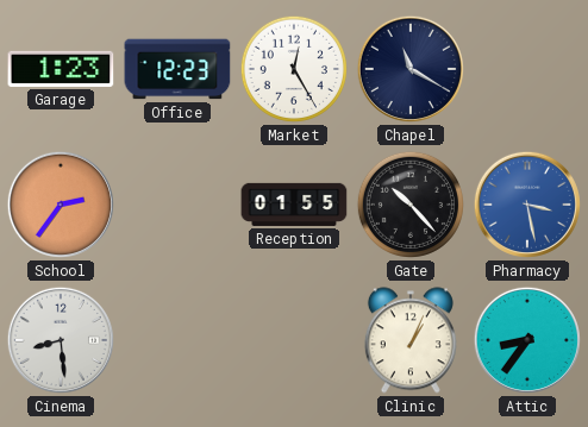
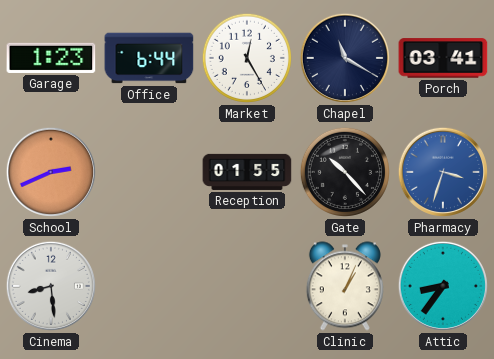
Office: 12:23 -> 6:44
Porch: none -> 03:41
School: 2:36 -> 2:41
Pharmacy: 3:28 -> 3:33
